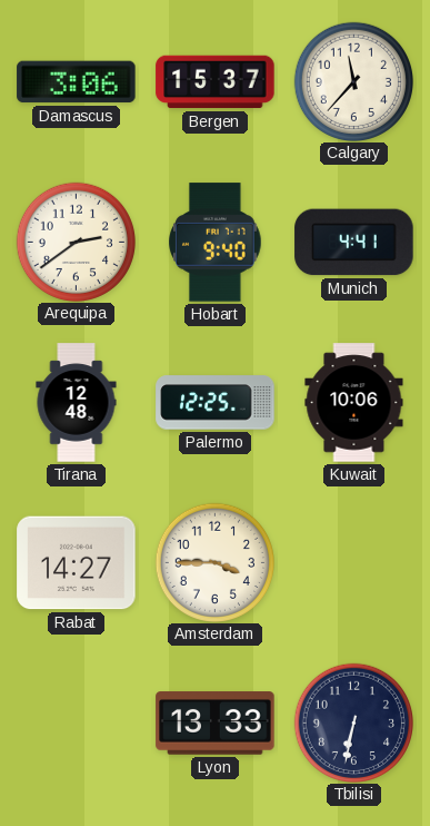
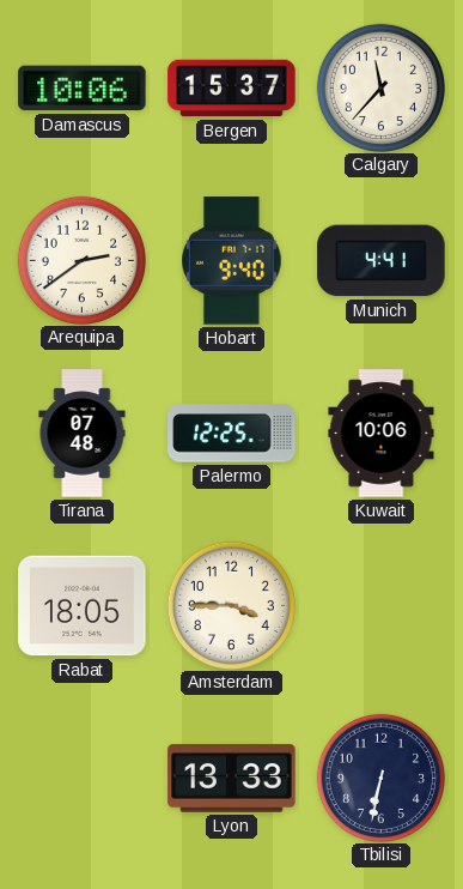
Damascus: 3:06 -> 10:06
Tirana: 12:48 -> 07:48
Rabat: 14:27 -> 18:05
